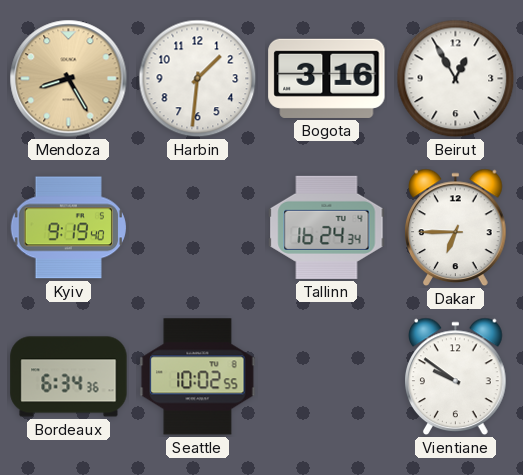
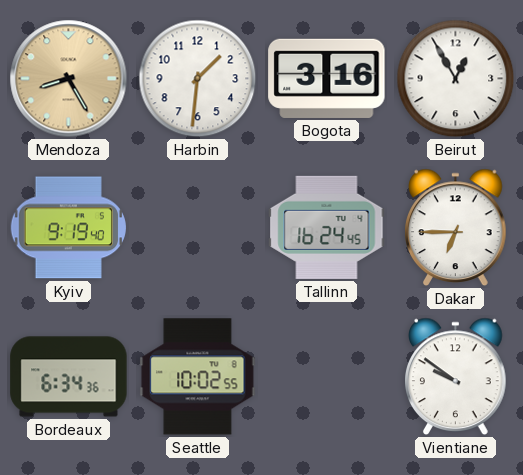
Tallinn: 16:24:34 -> 16:24:45
